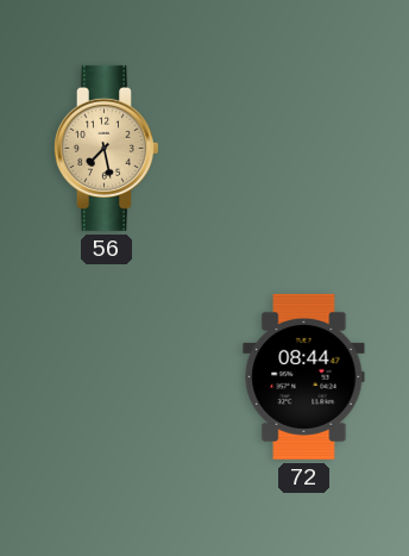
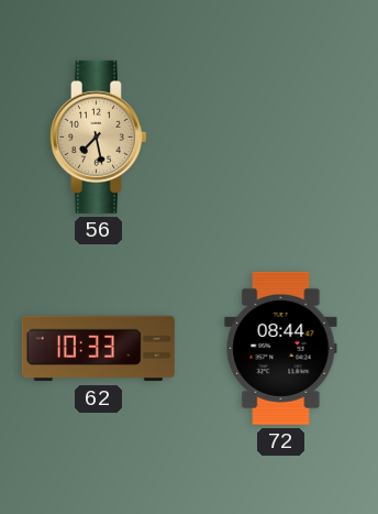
62: none -> 10:33
